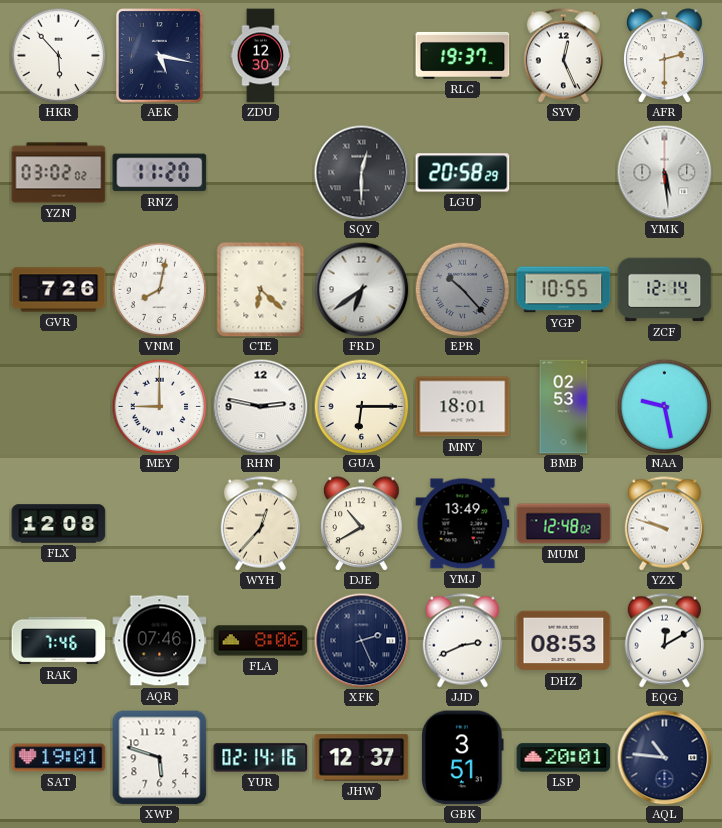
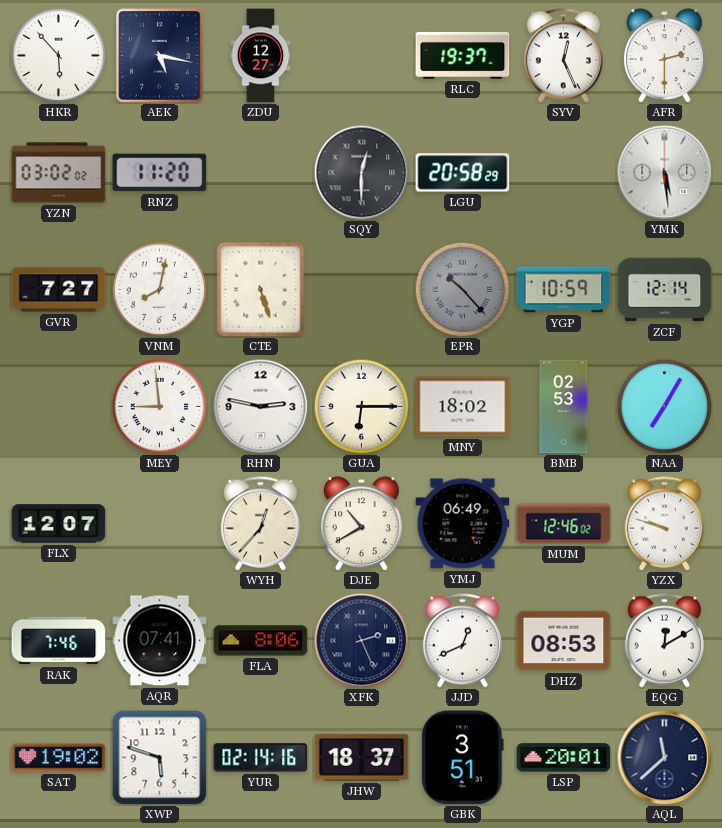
ZDU: 12:30 -> 12:27
GVR: 7:26 -> 7:27
CTE: 6:22 -> 5:27
FRD: 6:39 -> none
YGP: 10:55 -> 10:59
MEY: 9:00 -> 8:59
MNY: 18:01 -> 18:02
NAA: 9:28 -> 7:05
FLX: 12:08 -> 12:07
YMJ: 13:49 -> 06:49
MUM: 12:48 -> 12:46
AQR: 07:46 -> 07:41
JJD: 2:41 -> 12:41
SAT: 19:01 -> 19:02
JHW: 12:37 -> 18:37
AQL: 10:46 -> 11:38
